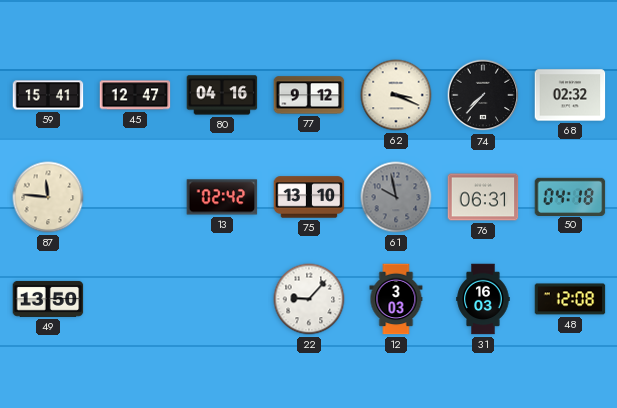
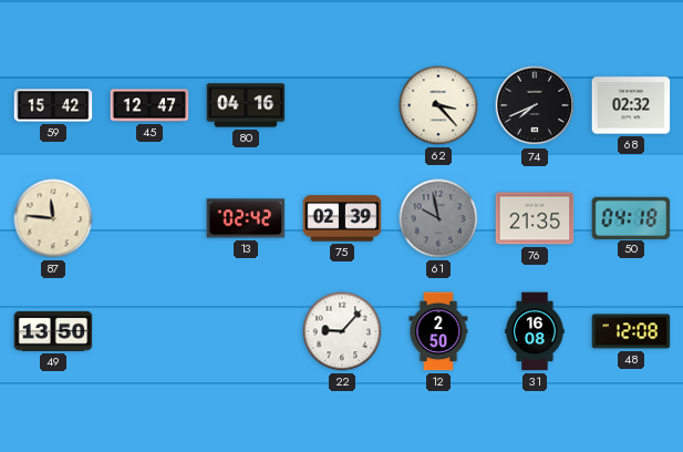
59: 15:41 -> 15:42
77: 9:12 -> none
62: 3:19 -> 3:23
74: 7:37 -> 7:41
75: 13:10 -> 02:39
76: 06:31 -> 21:35
12: 3:03 -> 2:50
31: 16:03 -> 16:08
